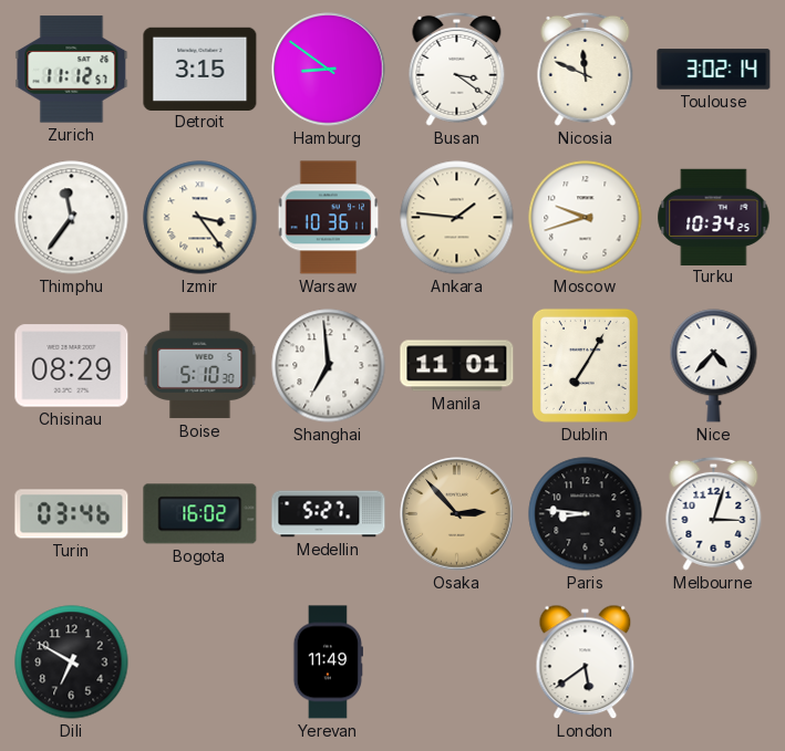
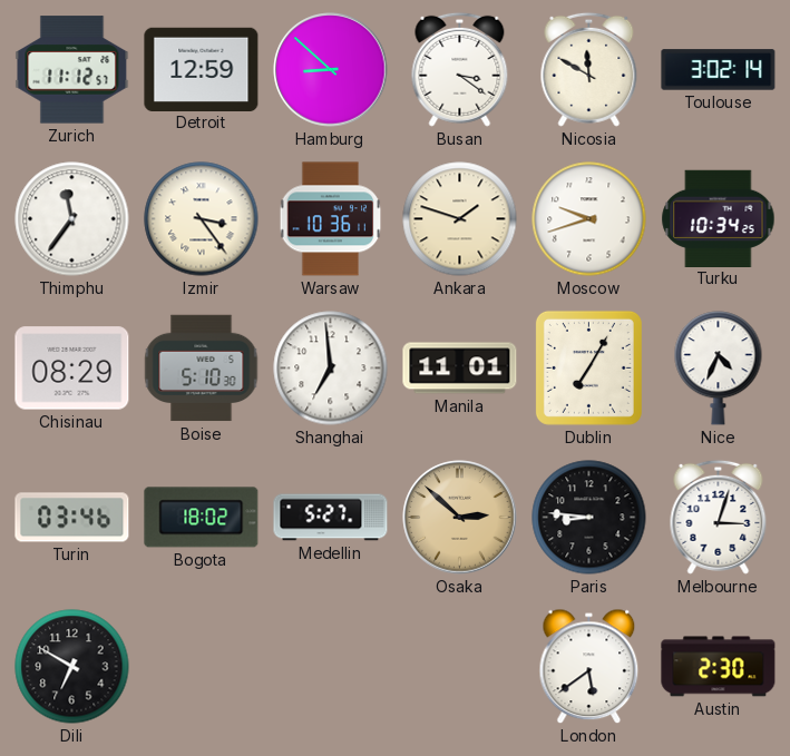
Detroit: 3:15 -> 12:59
Hamburg: 8:51 -> 8:52
Nicosia: 11:49 -> 11:50
Ankara: 1:46 -> 1:48
Nice: 4:37 -> 4:34
Bogota: 16:02 -> 18:02
Osaka: 2:53 -> 2:52
Yerevan: 11:49 -> none
Austin: none -> 2:30
